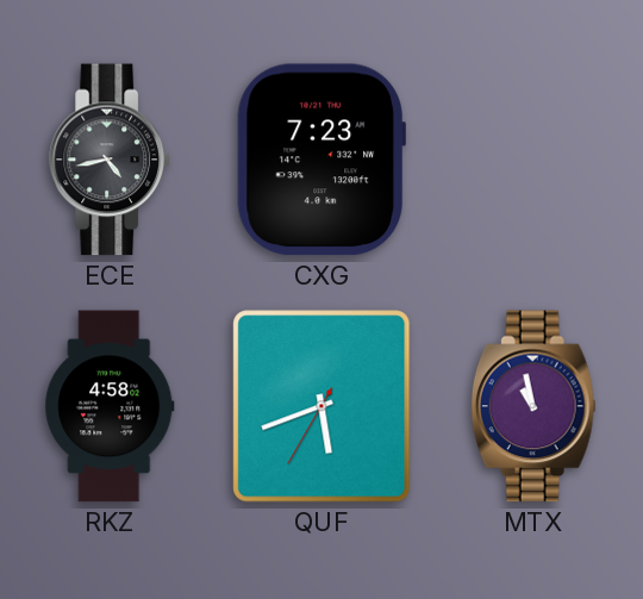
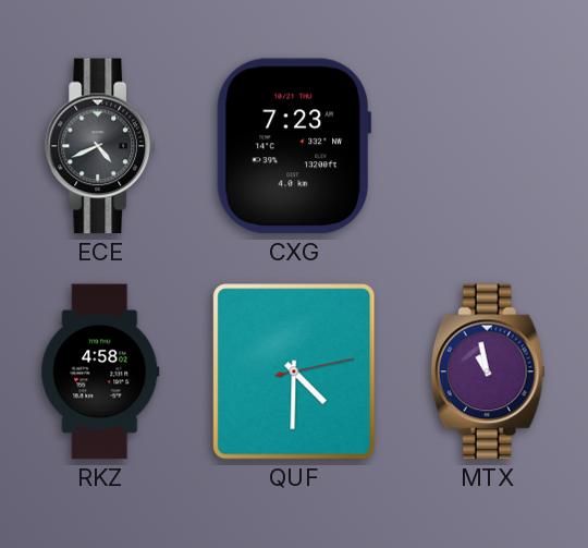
ECE: 4:43 -> 4:41
QUF: 5:41 -> 4:30
